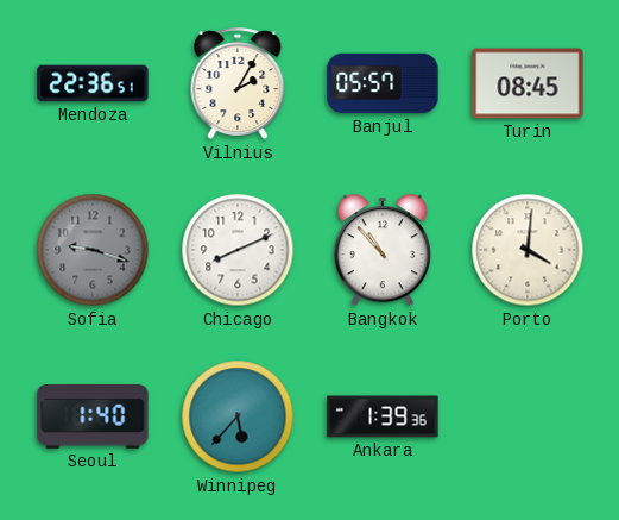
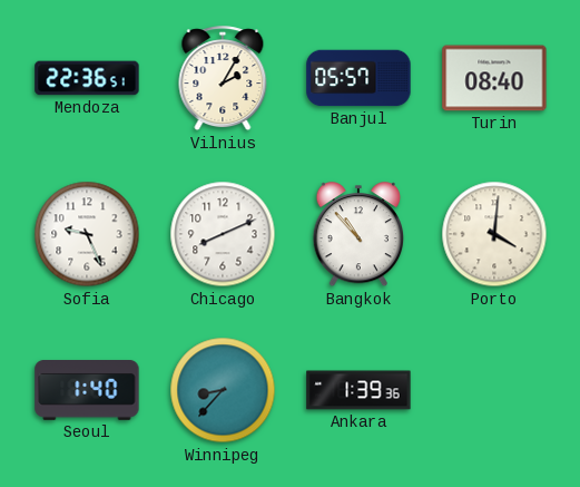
Turin: 08:45 -> 08:40
Sofia: 9:18 -> 9:26
Sofia dial: grey -> white
Winnipeg: 5:37 -> 8:37
